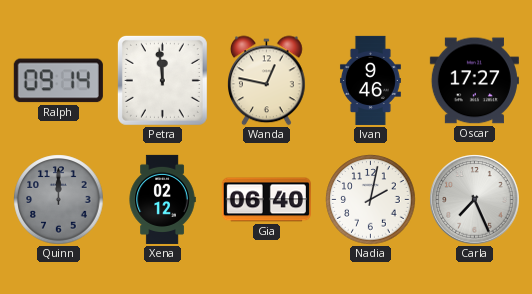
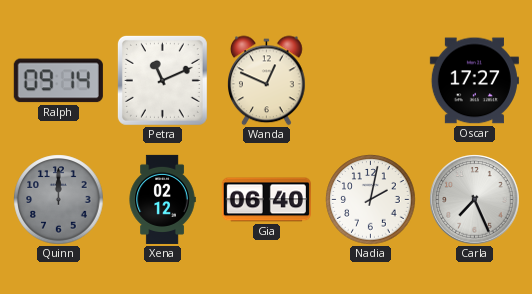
Petra: 11:59 -> 11:11
Wanda: 12:47 -> 12:49
Ivan: 9:46 -> none
